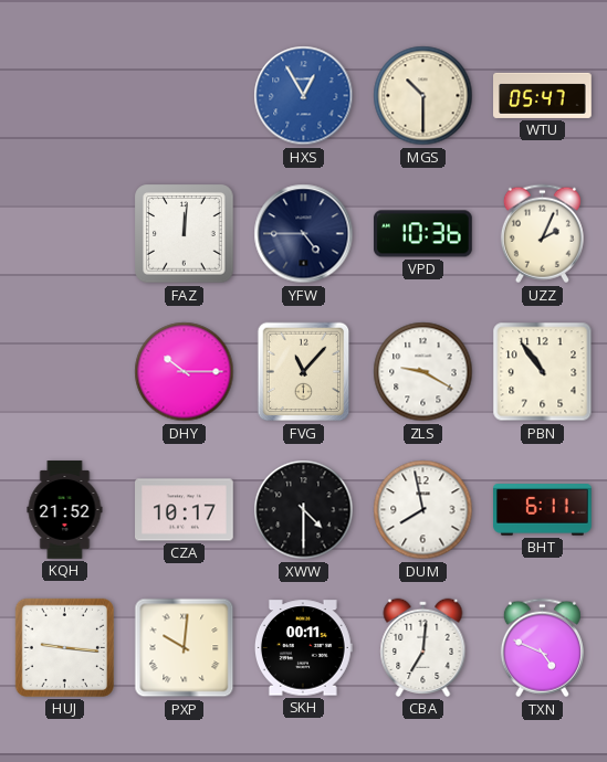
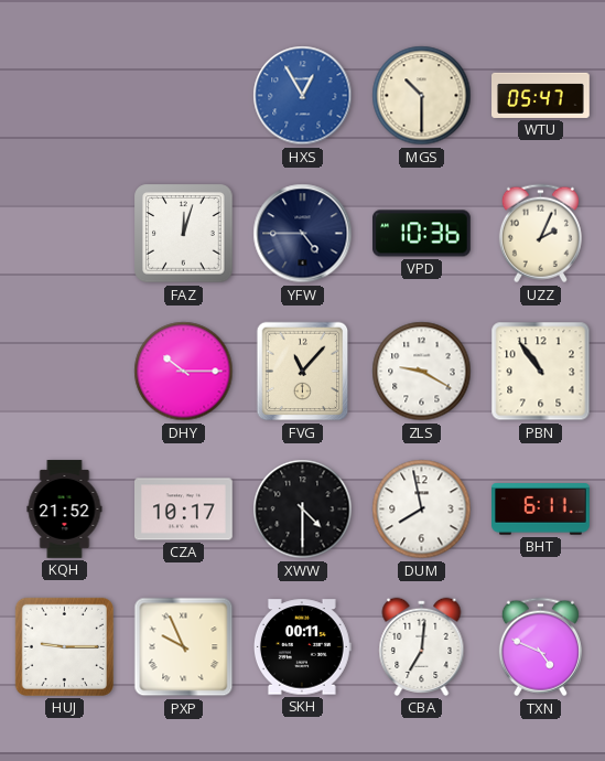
FAZ: 12:01 -> 12:03
HUJ: 9:16 -> 9:15
PXP: 10:01 -> 9:56
